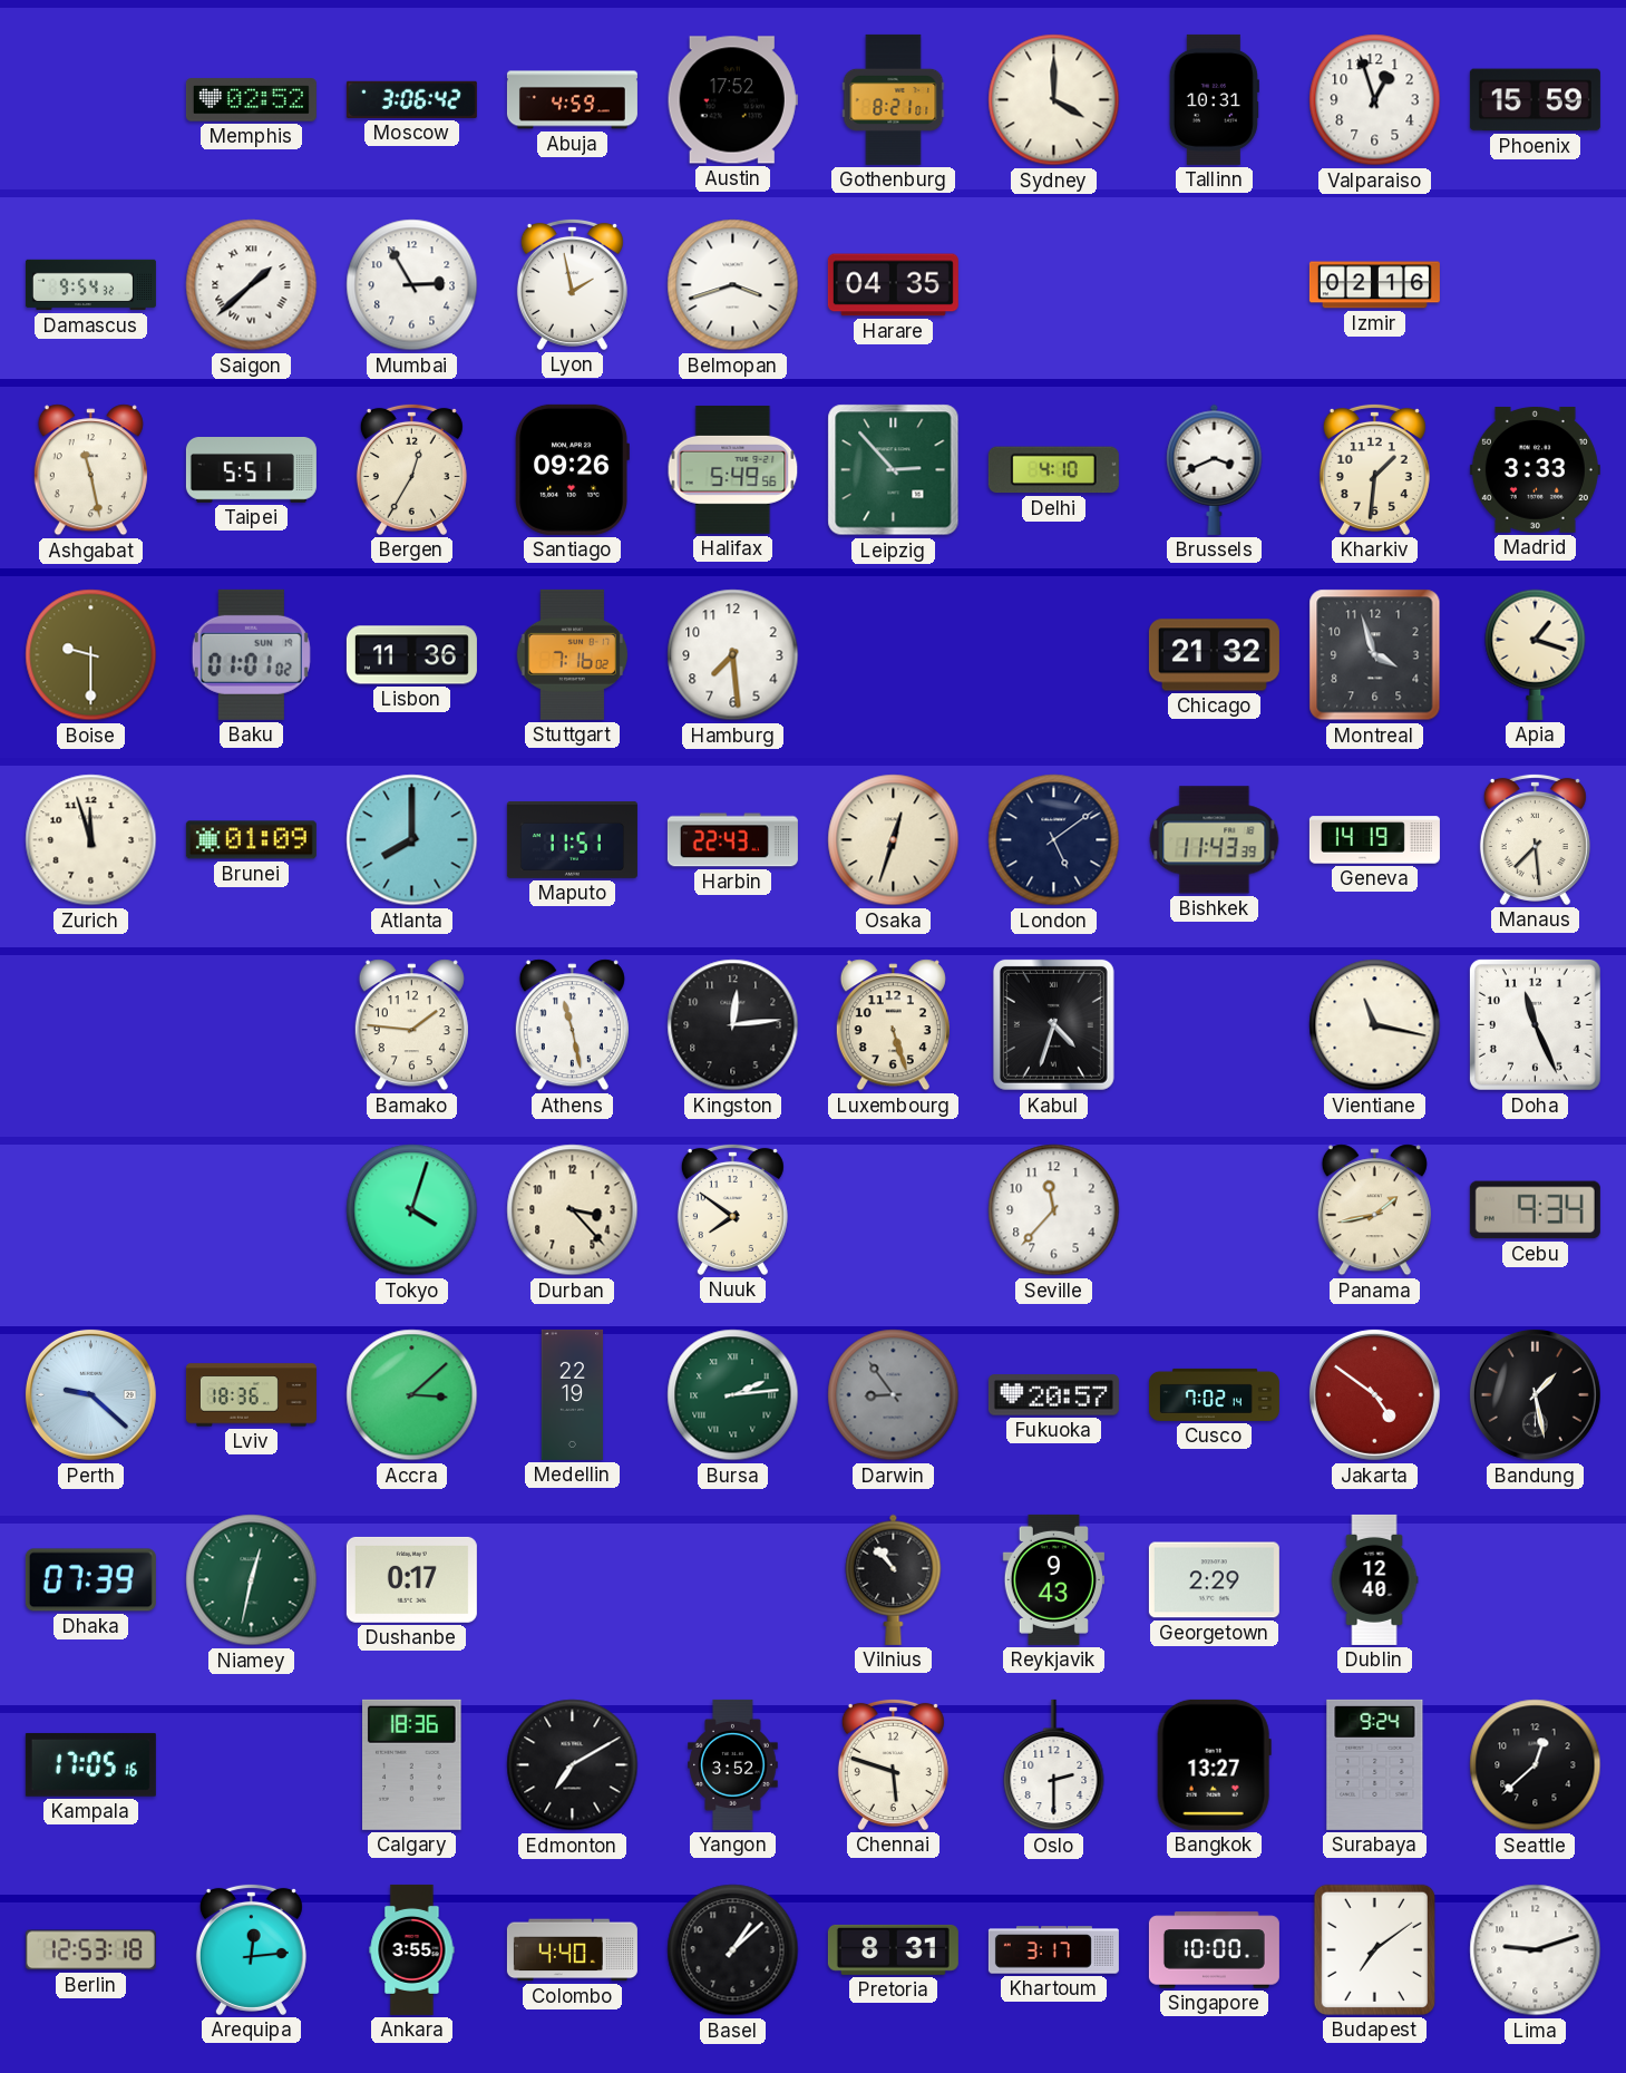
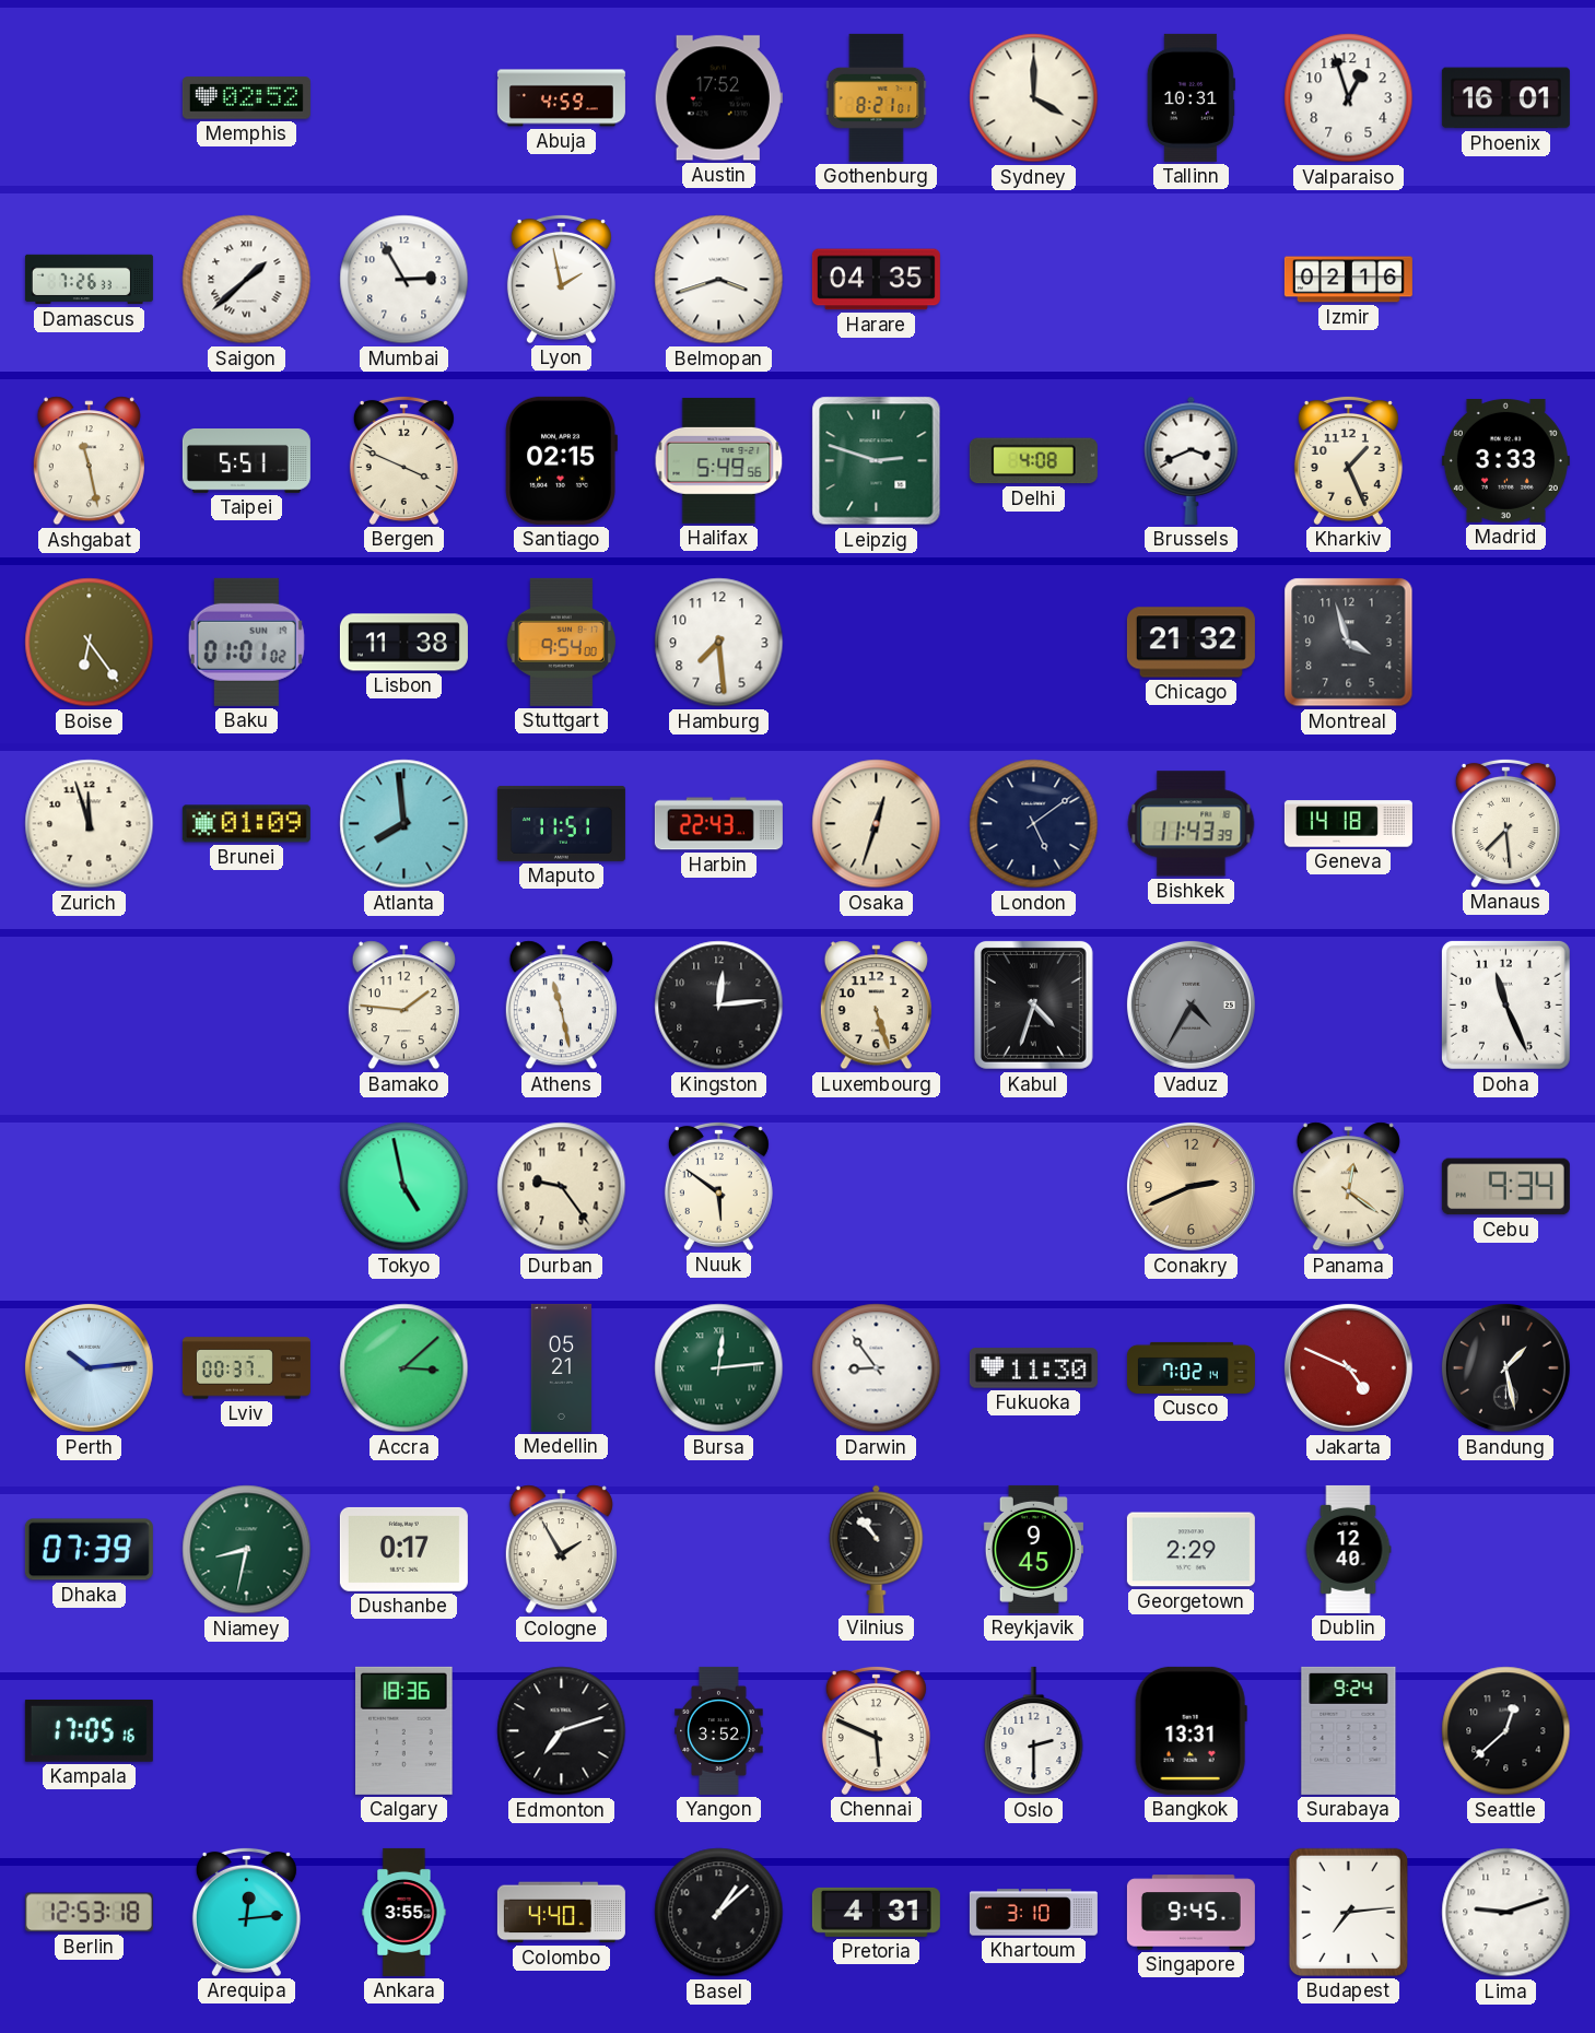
Moscow: 3:06 -> none
Phoenix: 15:59 -> 16:01
Damascus: 9:54 -> 7:26
Bergen: 12:35 -> 3:49
Santiago: 09:26 -> 02:15
Leipzig: 2:53 -> 2:48
Delhi: 4:10 -> 4:08
Kharkiv: 1:31 -> 1:26
Boise: 9:30 -> 6:24
Lisbon: 11:36 -> 11:38
Stuttgart: 7:16 -> 9:54
Apia: 1:18 -> none
Atlanta: 8:00 -> 7:59
Geneva: 14:19 -> 14:18
Vaduz: none -> 4:35
Vientiane: 11:17 -> none
Tokyo: 4:03 -> 4:58
Durban: 3:23 -> 9:24
Nuuk: 7:51 -> 5:51
Seville: 11:37 -> none
Conakry: none -> 2:41
Panama: 1:43 -> 12:21
Perth: 9:22 -> 10:14
Lviv: 18:36 -> 00:37
Medellin: 22:19 -> 05:21
Bursa: 2:14 -> 12:14
Darwin dial: grey -> white
Fukuoka: 20:57 -> 11:30
Jakarta: 4:51 -> 4:49
Niamey: 12:32 -> 8:32
Cologne: none -> 1:55
Reykjavik: 9:43 -> 9:45
Edmonton: 7:10 -> 7:12
Chennai: 5:48 -> 5:49
Bangkok: 13:27 -> 13:31
Pretoria: 8:31 -> 4:31
Khartoum: 3:17 -> 3:10
Singapore: 10:00 -> 9:45
Budapest: 7:09 -> 7:14
